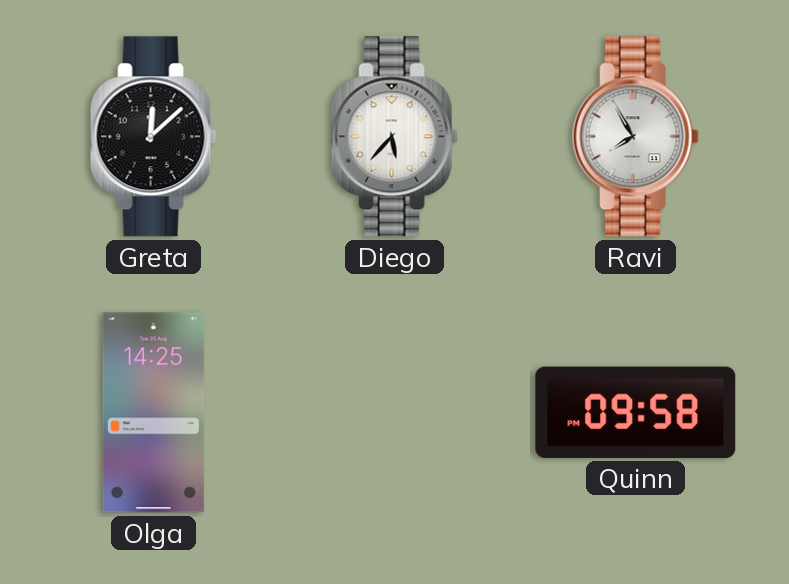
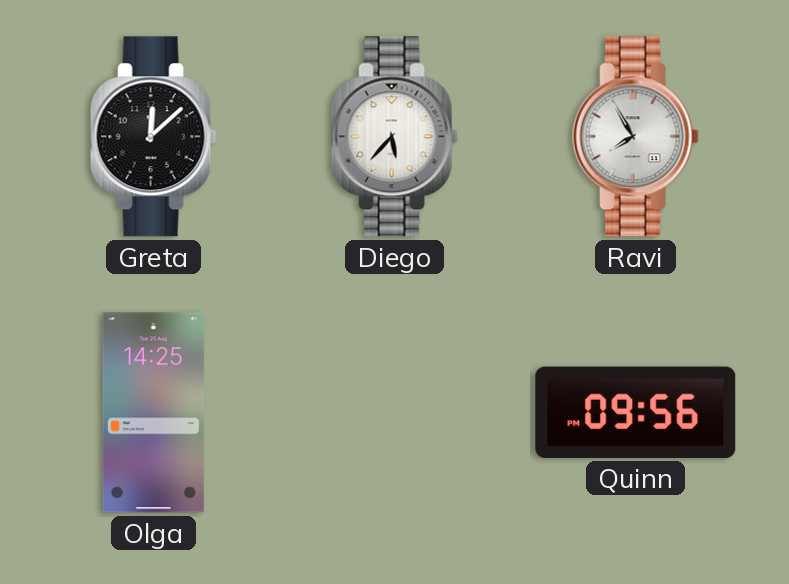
Quinn: 09:58 -> 09:56
